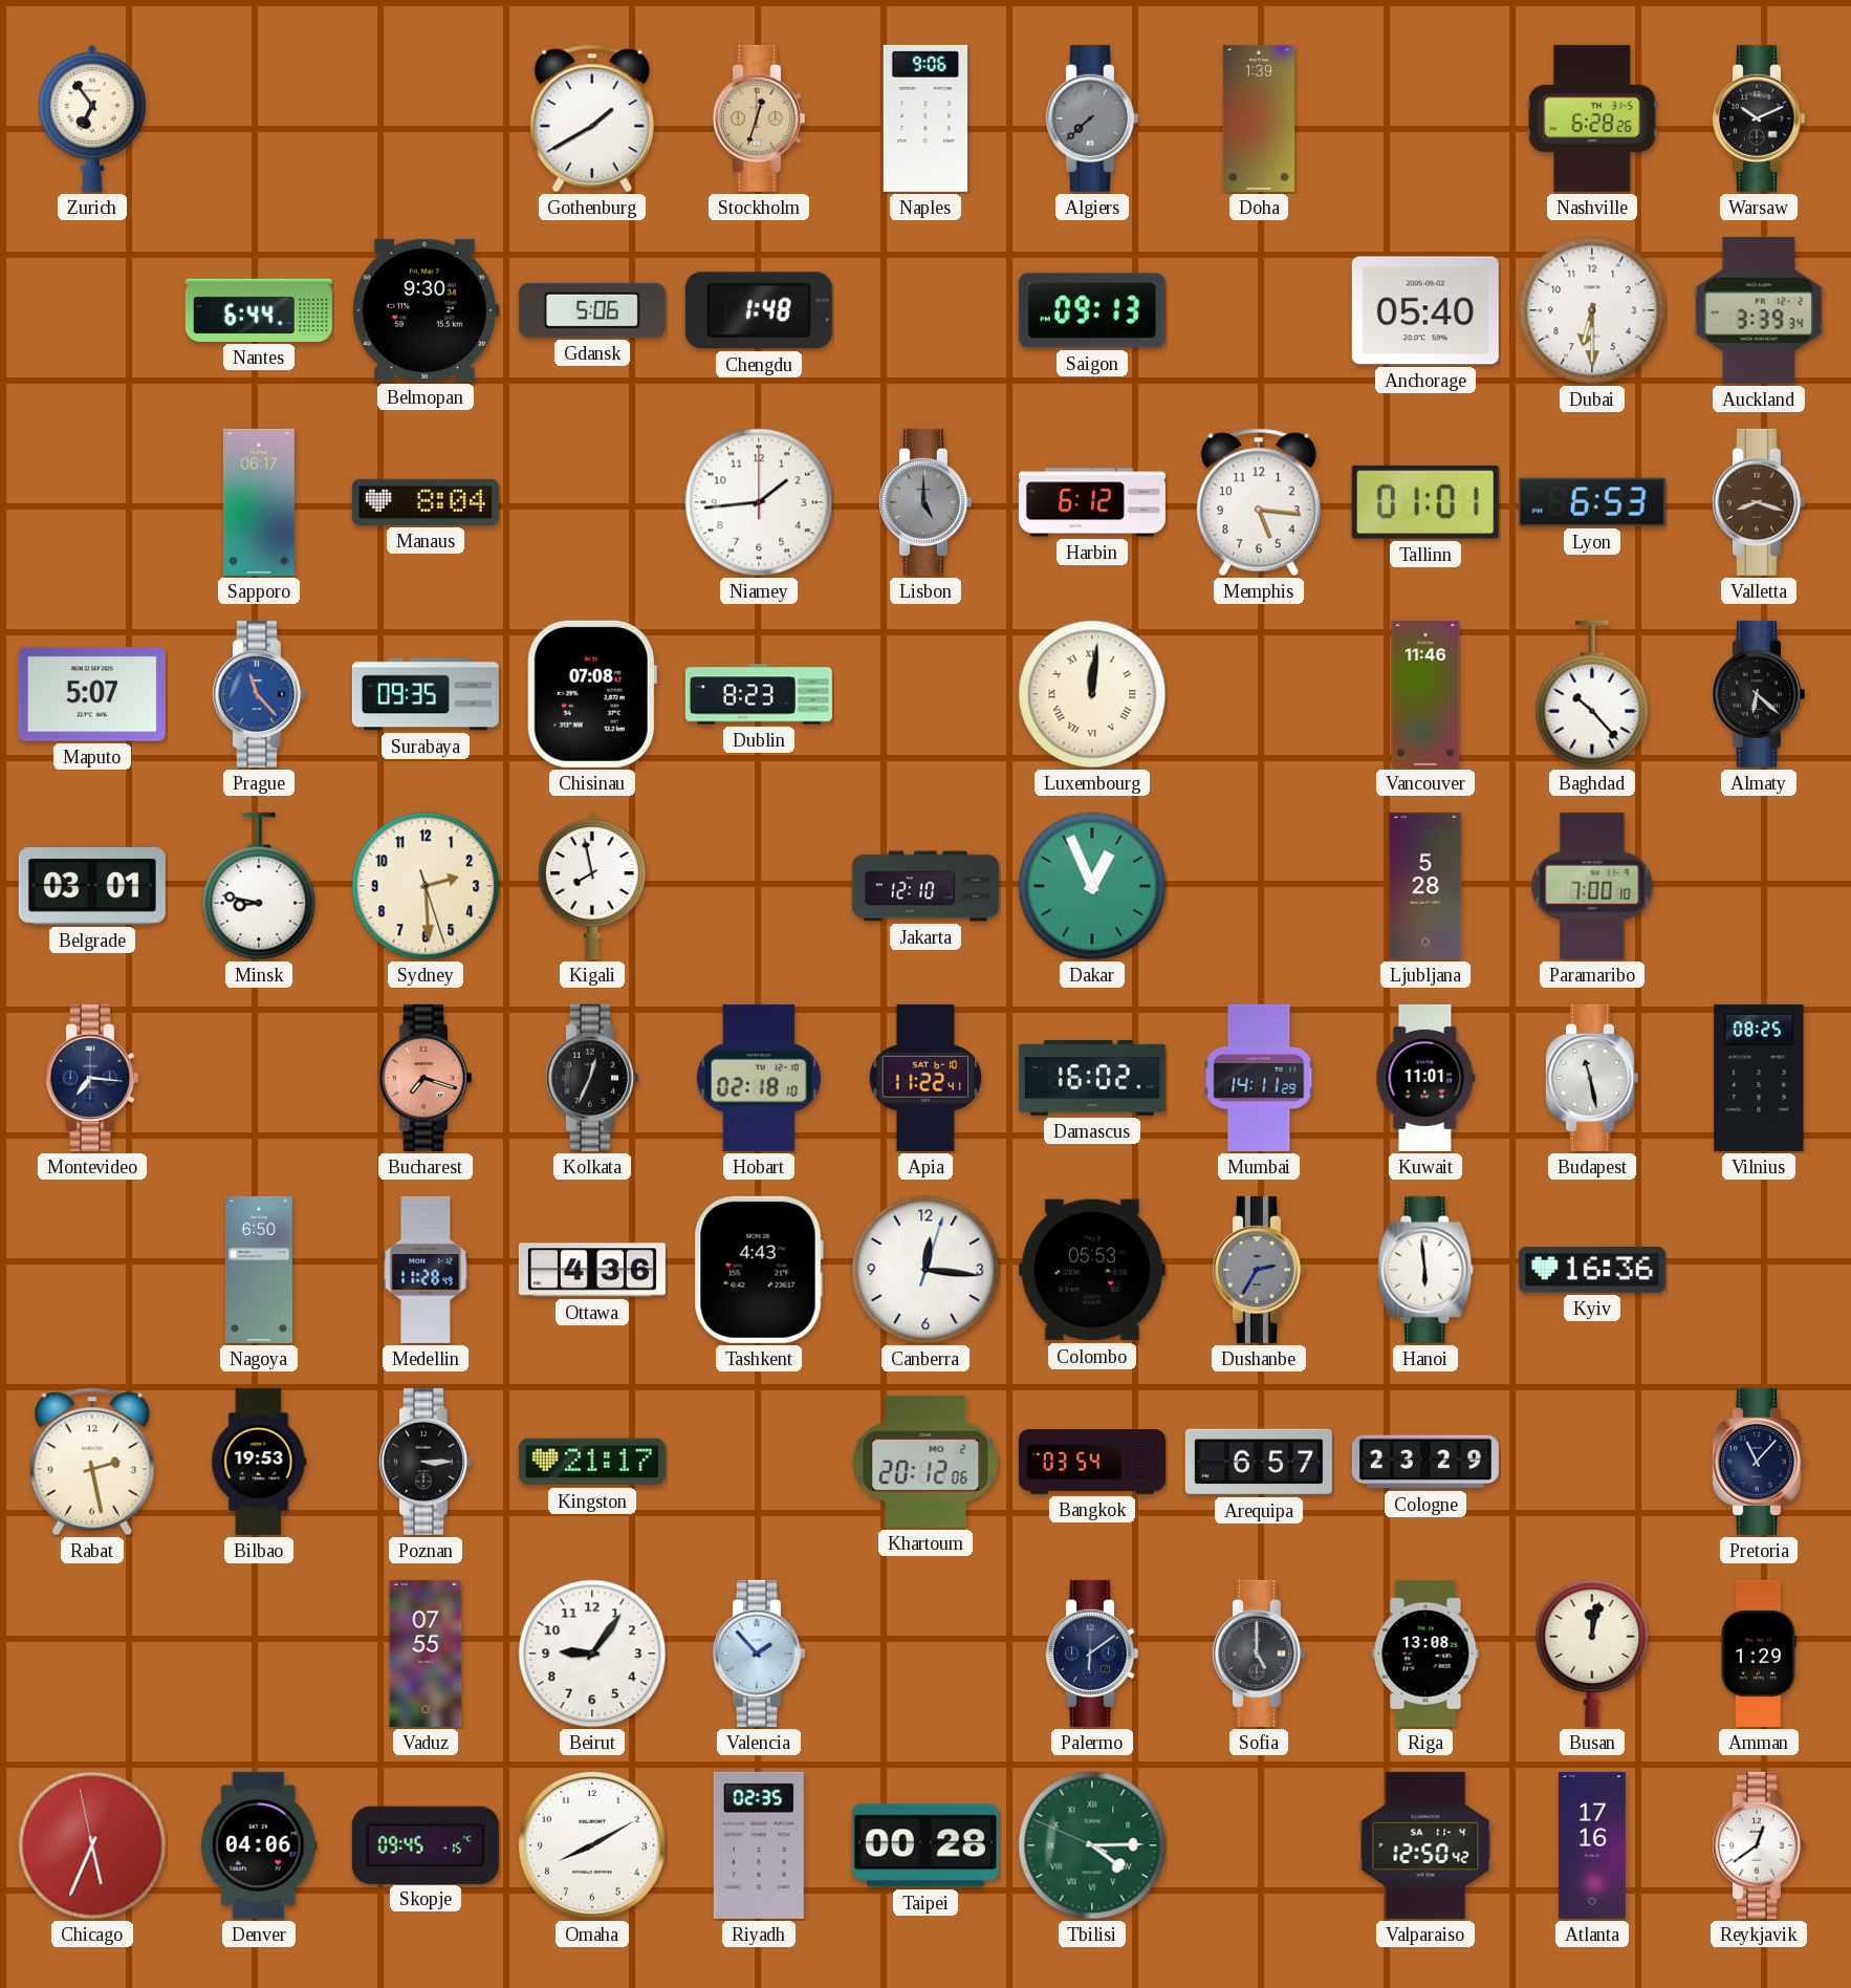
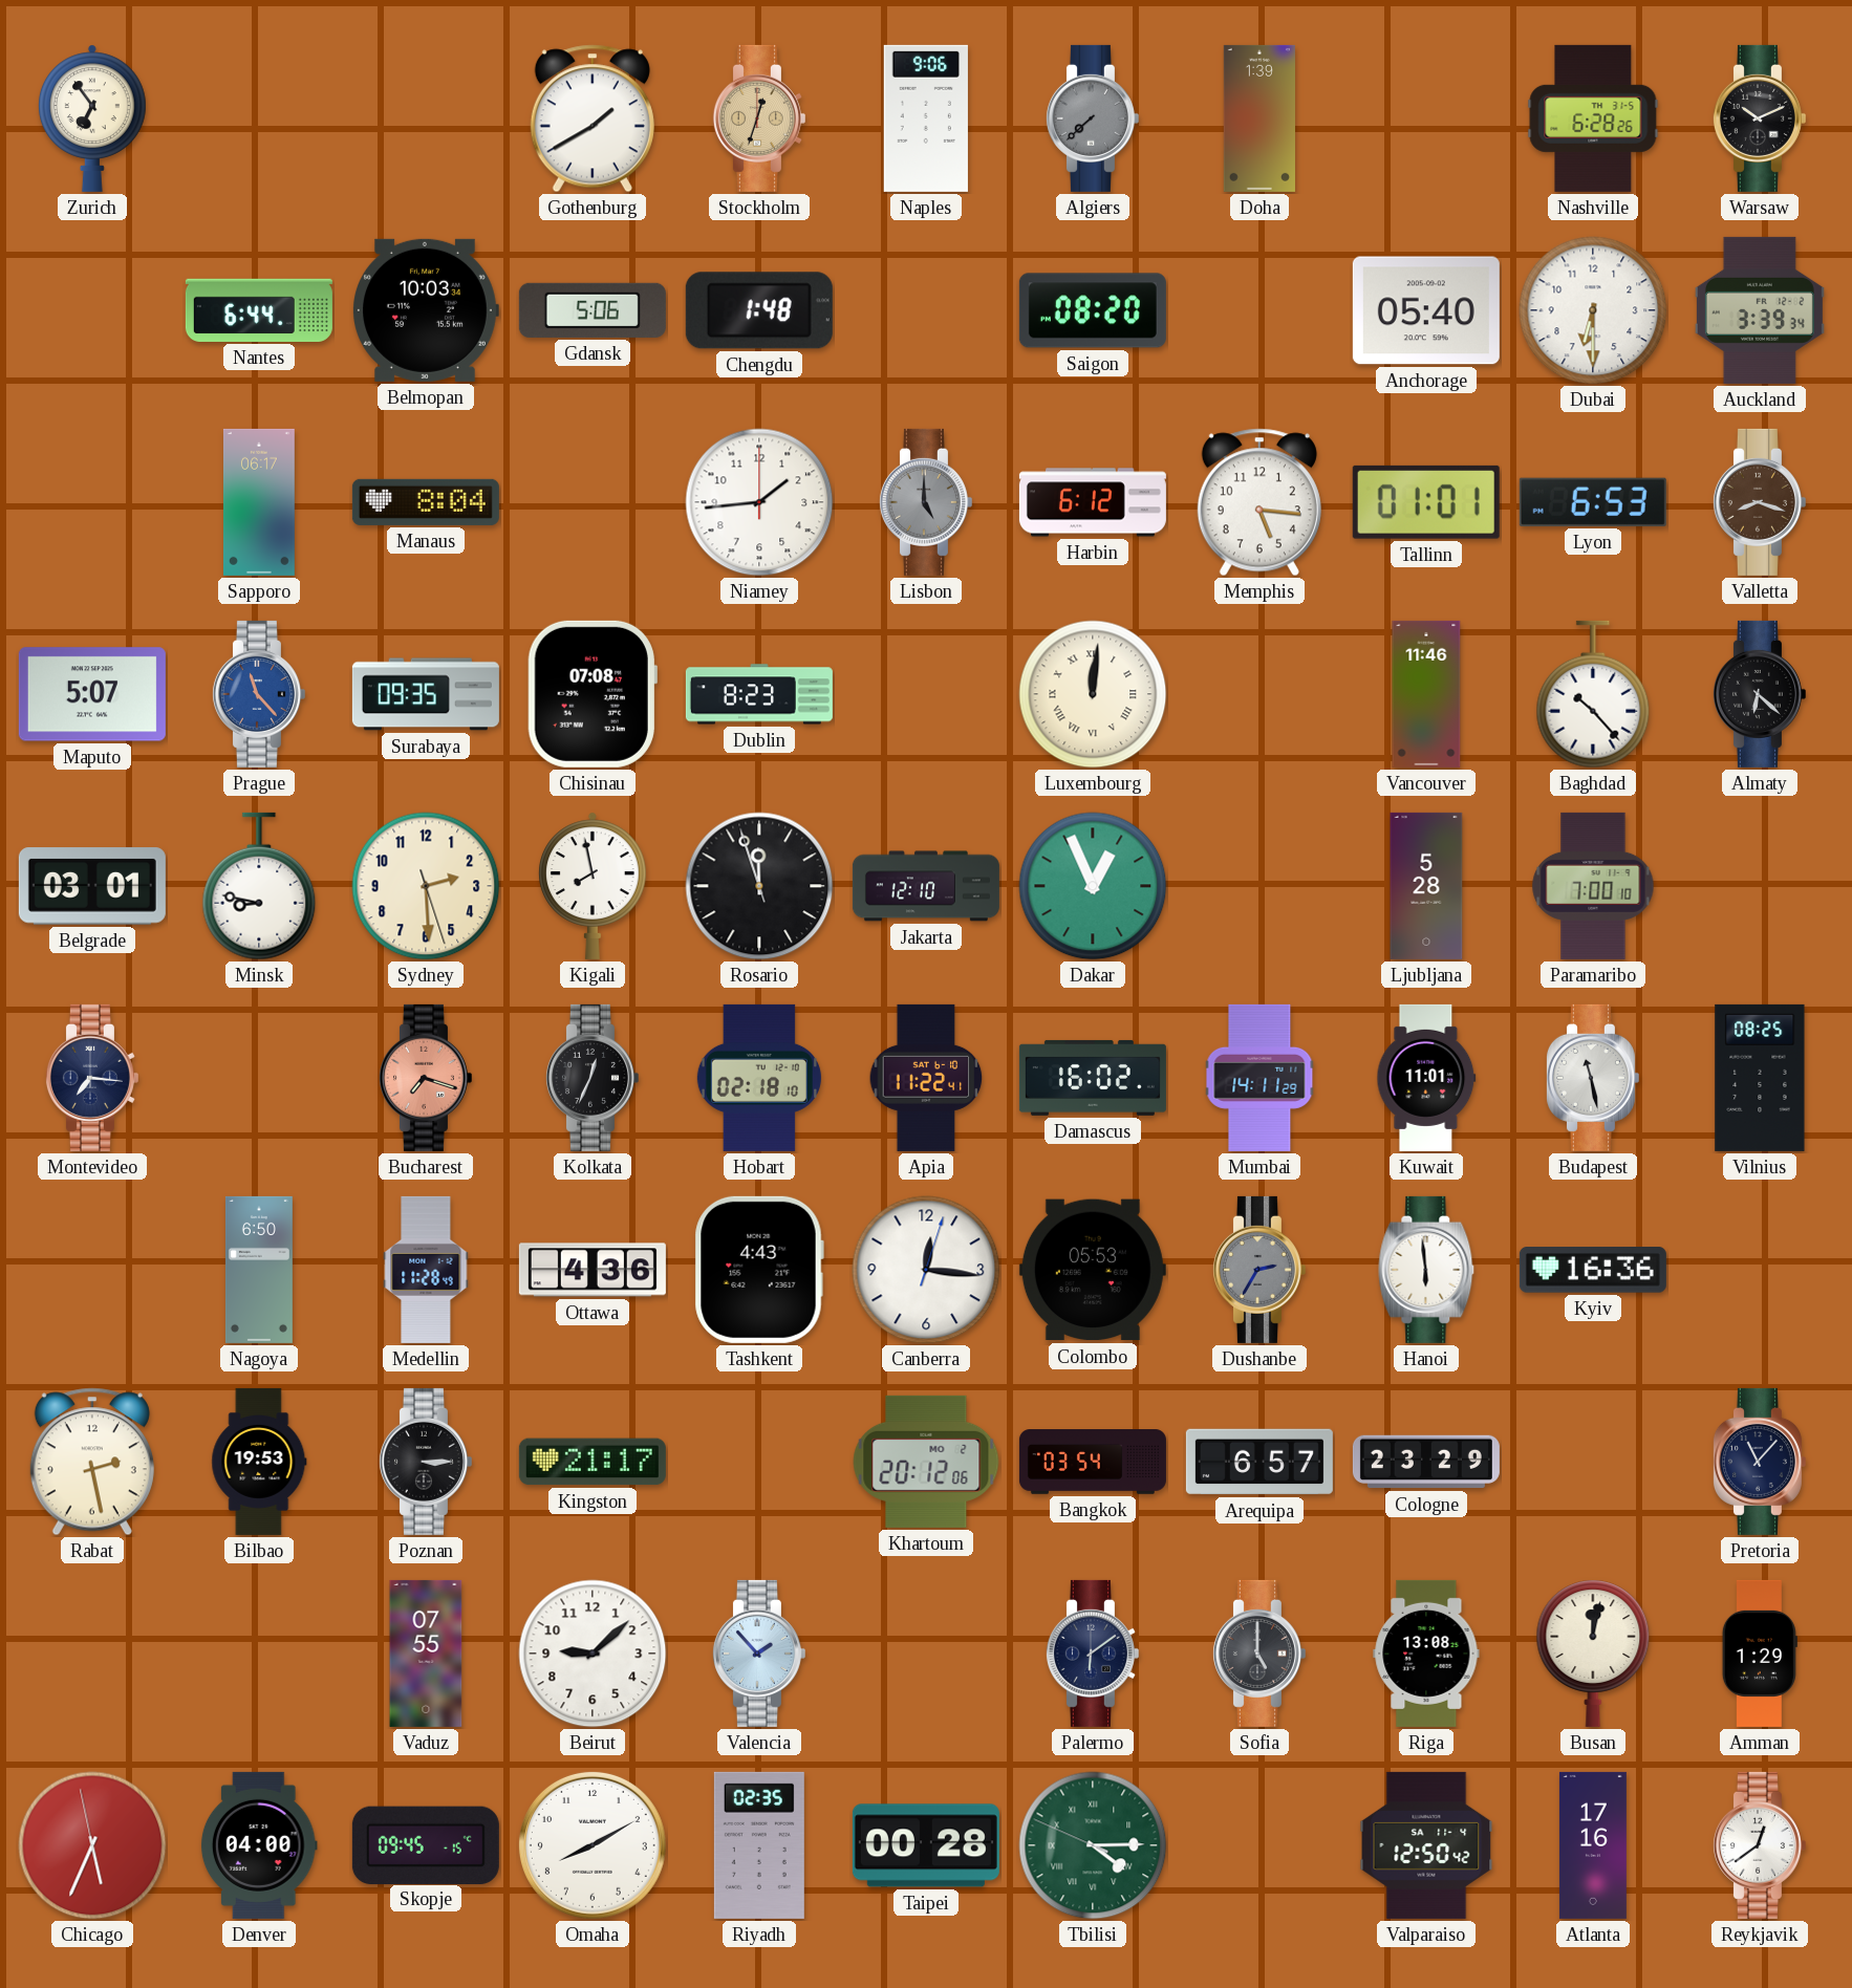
Belmopan: 9:30 -> 10:03
Saigon: 09:13 -> 08:20
Rosario: none -> 11:56
Beirut: 9:06 -> 9:08
Denver: 04:06 -> 04:00
